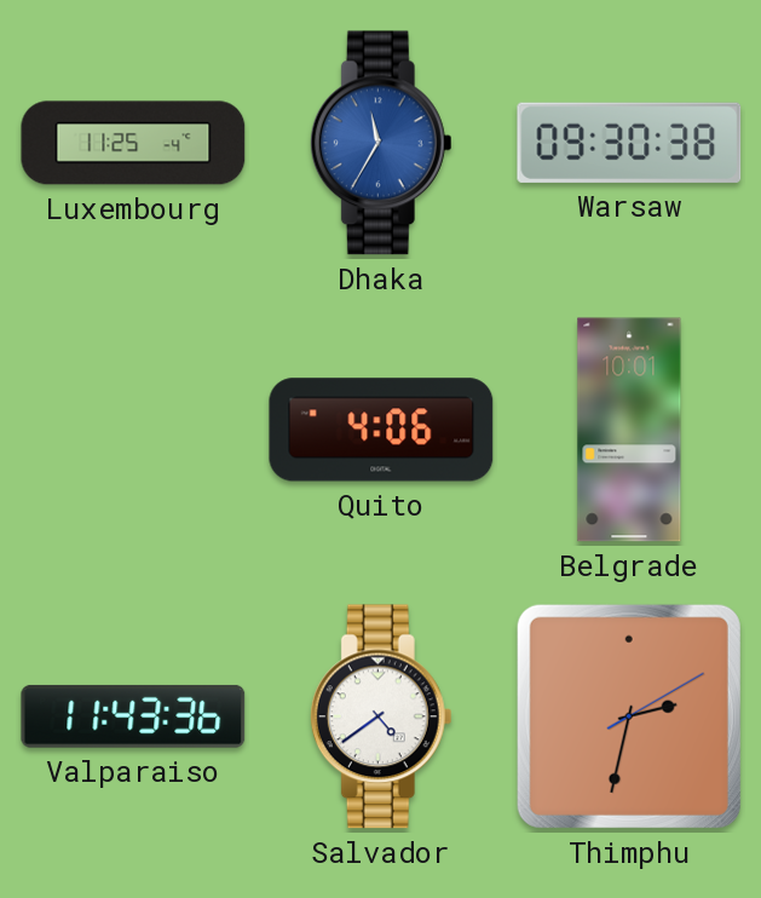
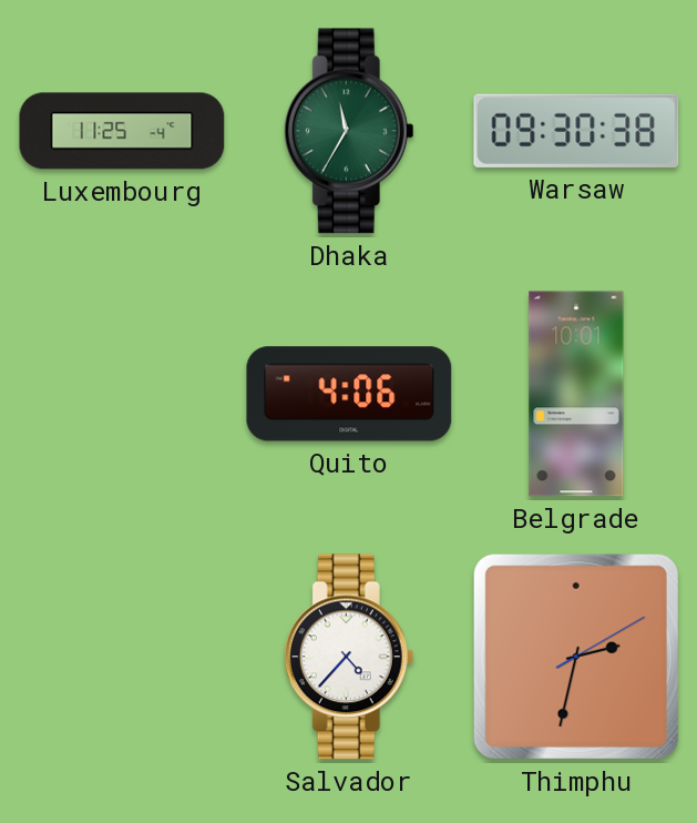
Dhaka dial: blue -> green
Valparaiso: 11:43 -> none
Salvador: 4:39 -> 4:37
